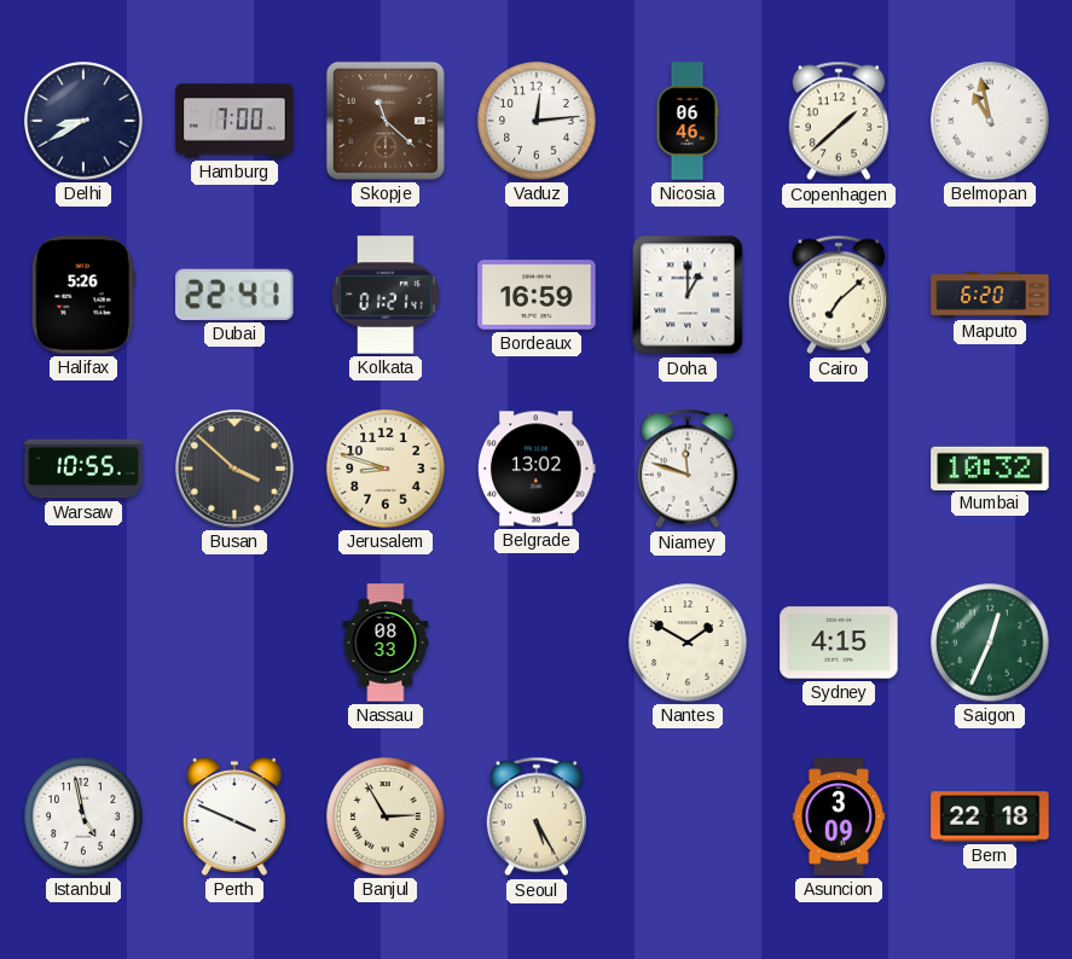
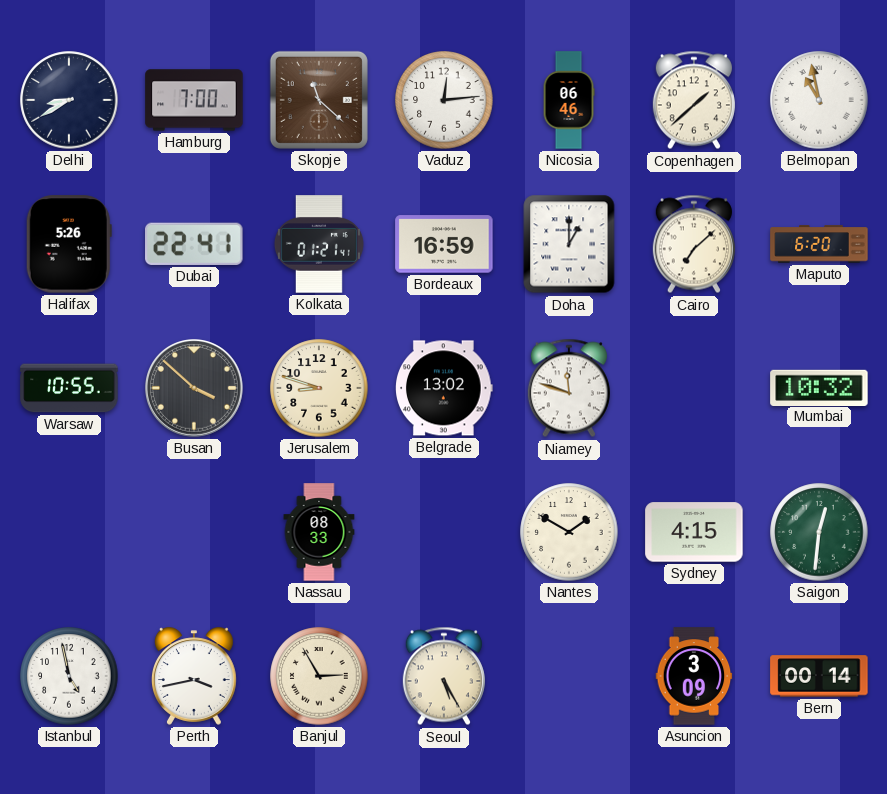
Saigon: 12:34 -> 12:31
Perth: 3:49 -> 3:43
Bern: 22:18 -> 00:14
